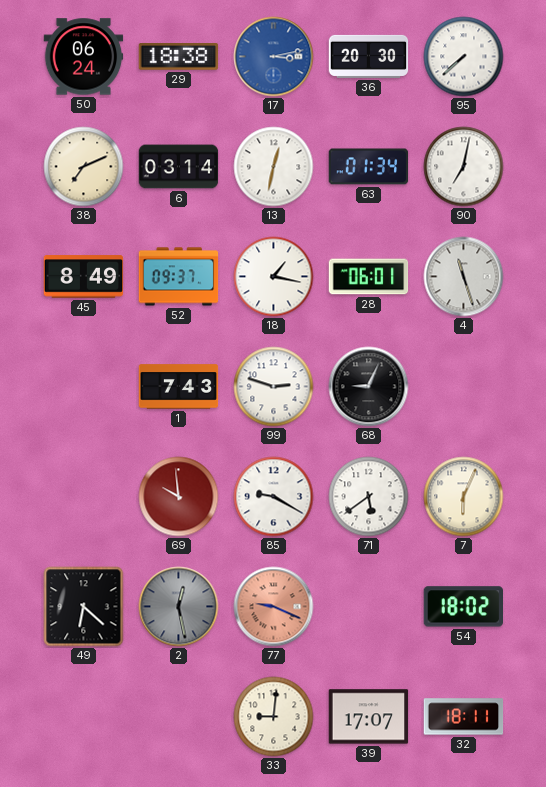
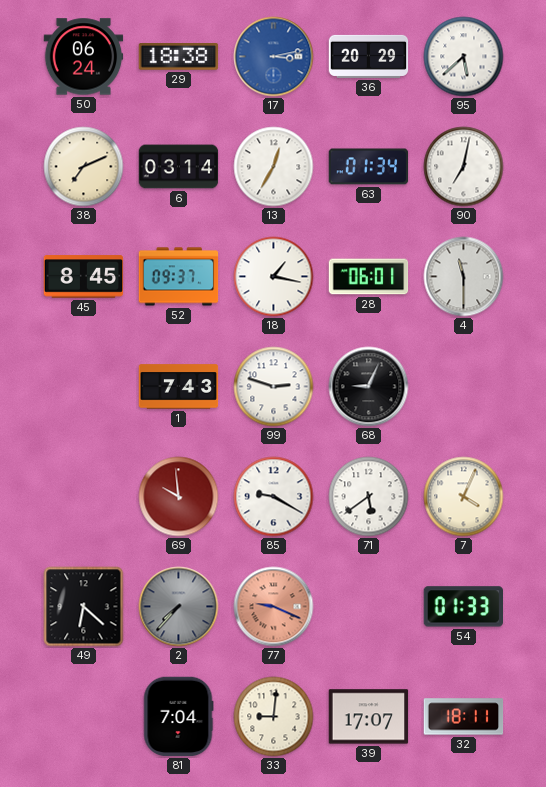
36: 20:30 -> 20:29
95: 7:38 -> 5:38
13: 12:32 -> 12:35
45: 8:49 -> 8:45
4: 11:27 -> 11:30
7: 6:04 -> 4:04
2: 12:28 -> 7:37
54: 18:02 -> 01:33
81: none -> 7:04
